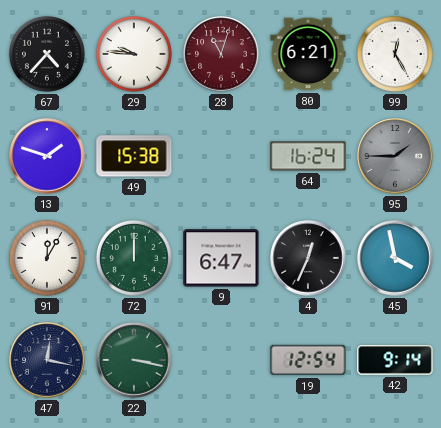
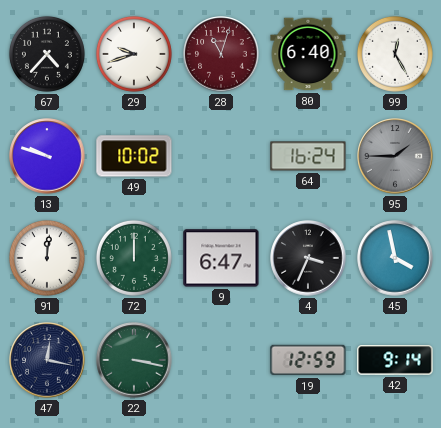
29: 9:46 -> 9:42
80: 6:21 -> 6:40
13: 1:48 -> 9:48
49: 15:38 -> 10:02
91: 12:05 -> 12:01
4: 12:34 -> 3:34
19: 12:54 -> 12:59
